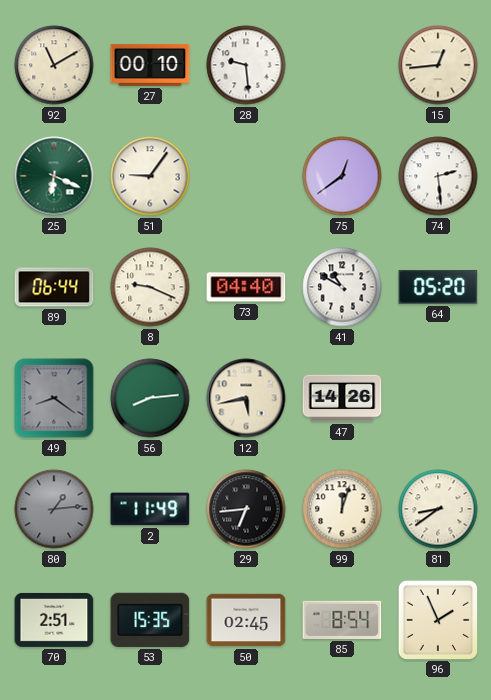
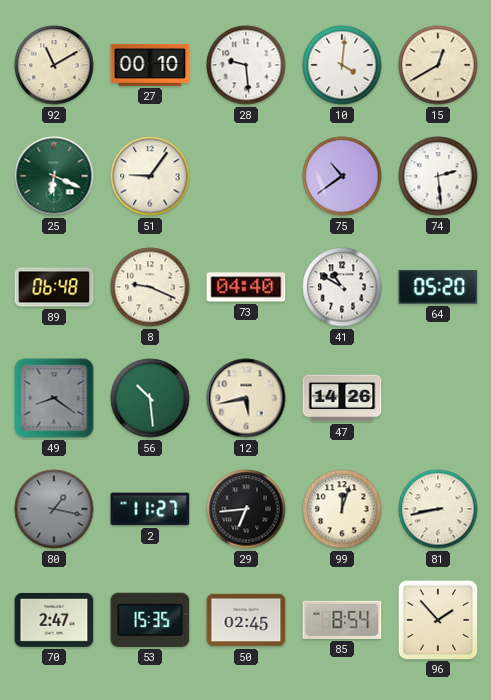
10: none -> 4:01
15: 12:44 -> 12:40
75: 12:39 -> 10:39
89: 06:44 -> 06:48
56: 8:14 -> 10:29
80: 1:14 -> 1:17
2: 11:49 -> 11:27
81: 8:39 -> 8:43
70: 2:51 -> 2:47
96: 1:56 -> 1:53
